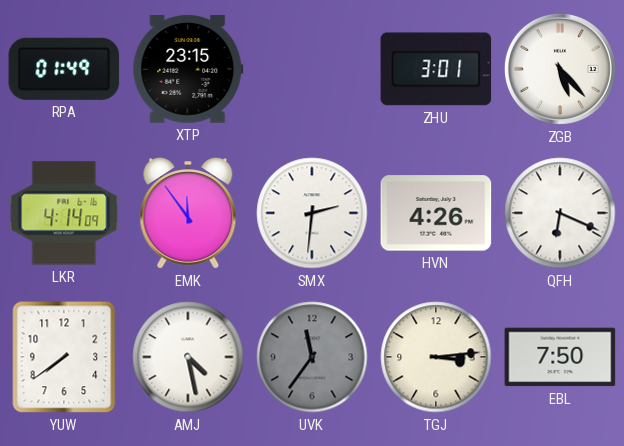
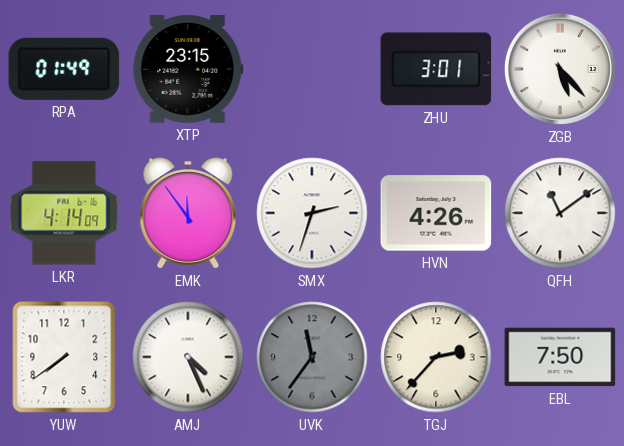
SMX: 2:31 -> 2:33
QFH: 6:19 -> 11:09
AMJ: 4:28 -> 4:26
TGJ: 3:14 -> 2:37
